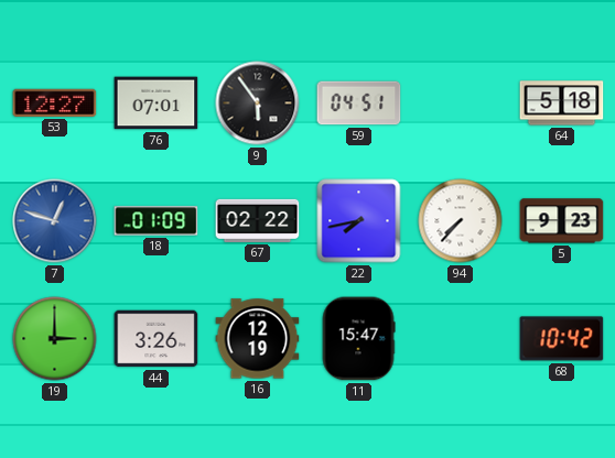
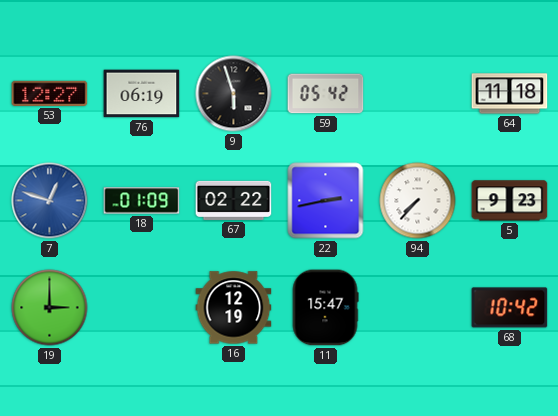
76: 07:01 -> 06:19
9: 5:54 -> 5:57
59: 04:51 -> 05:42
64: 5:18 -> 11:18
22: 7:43 -> 2:43
44: 3:26 -> none
